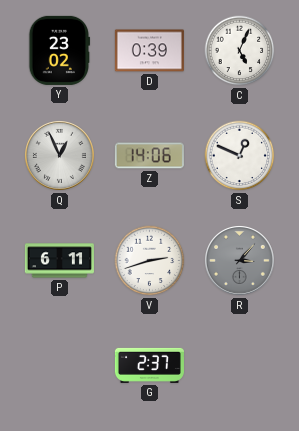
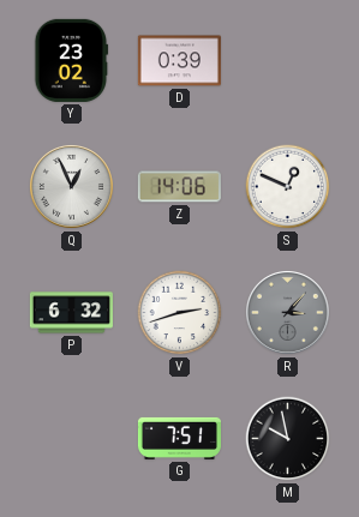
C: 5:04 -> none
P: 6:11 -> 6:32
G: 2:37 -> 7:51
M: none -> 9:58
